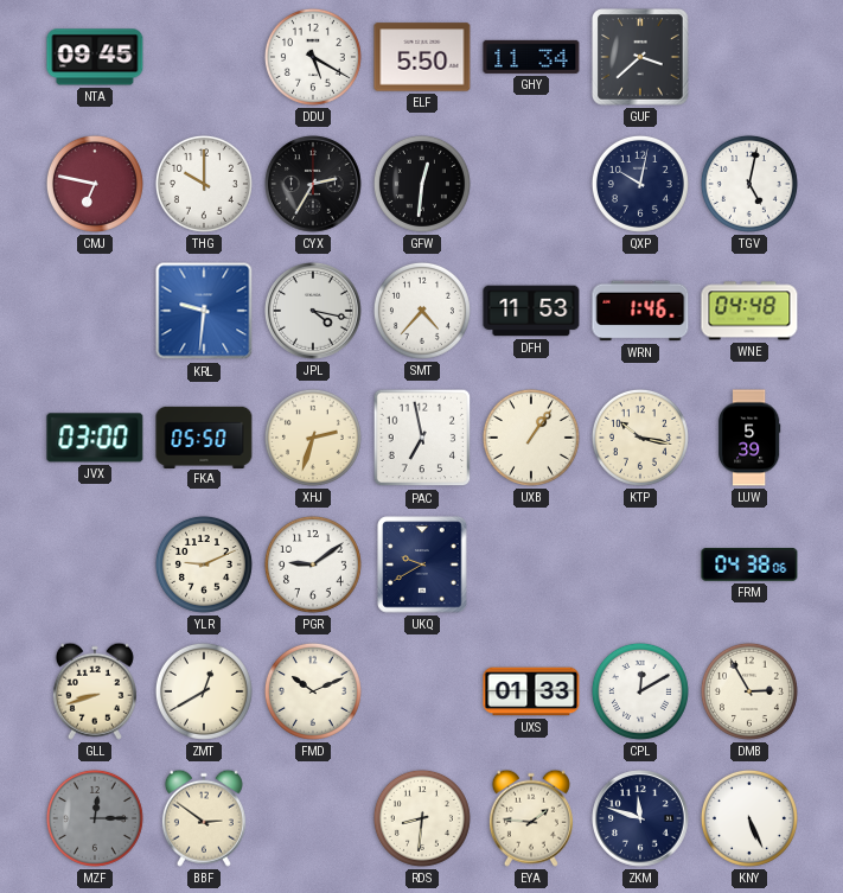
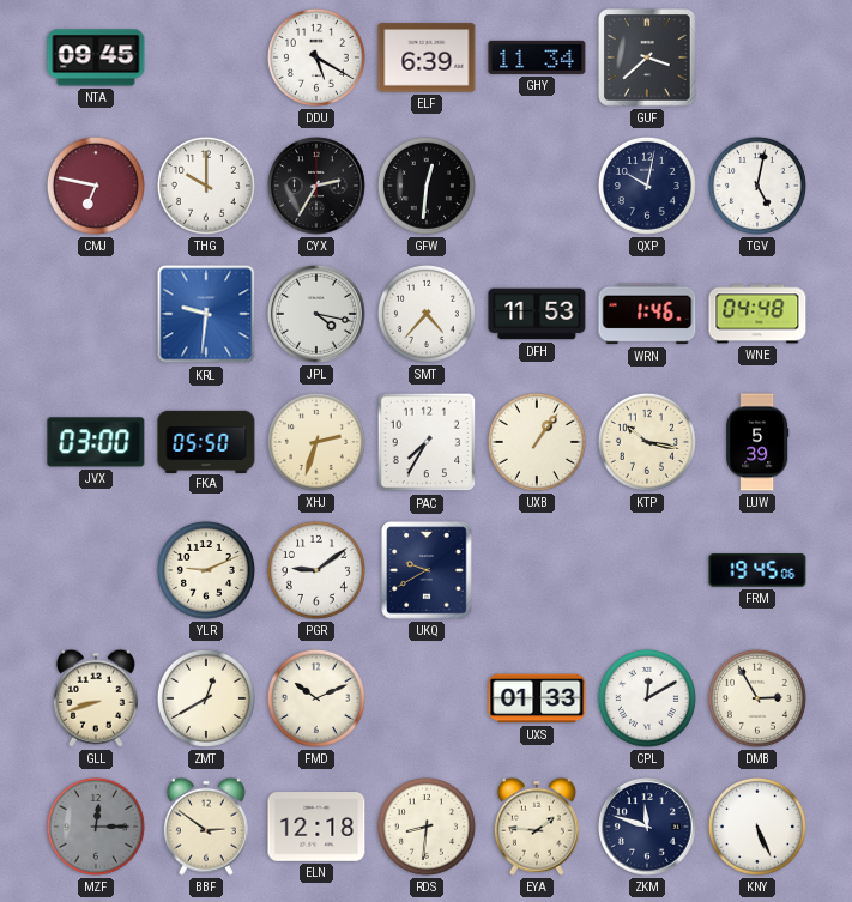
ELF: 5:50 -> 6:39
PAC: 6:58 -> 7:35
FRM: 04:38 -> 19:45
ELN: none -> 12:18
